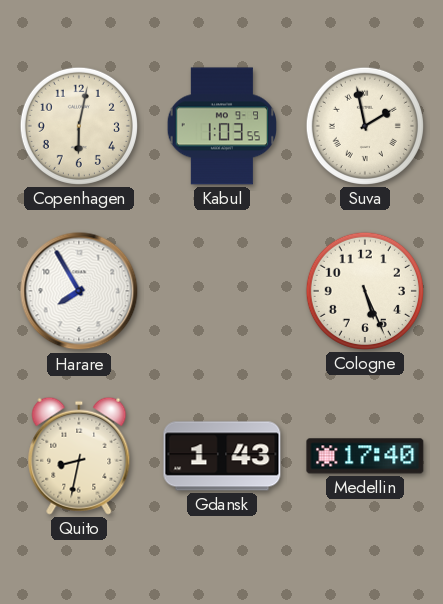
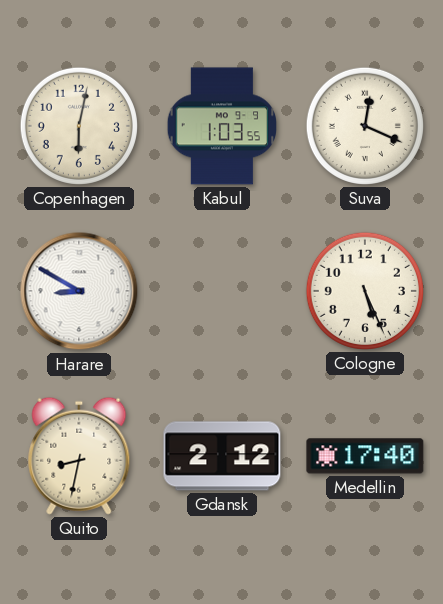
Suva: 1:58 -> 12:19
Harare: 7:55 -> 8:50
Gdansk: 1:43 -> 2:12
